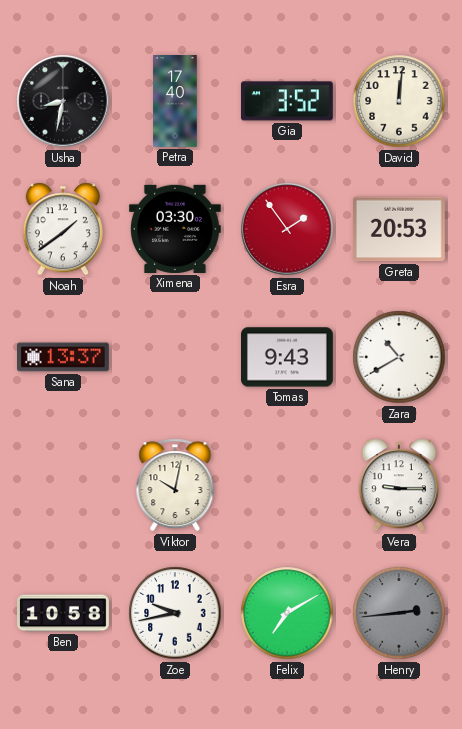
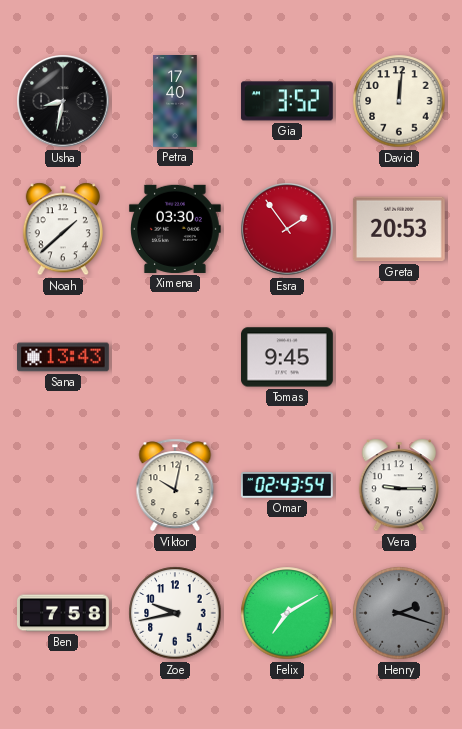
Noah: 1:39 -> 1:38
Sana: 13:37 -> 13:43
Tomas: 9:43 -> 9:45
Zara: 10:40 -> none
Omar: none -> 02:43
Ben: 10:58 -> 7:58
Henry: 2:44 -> 2:18
